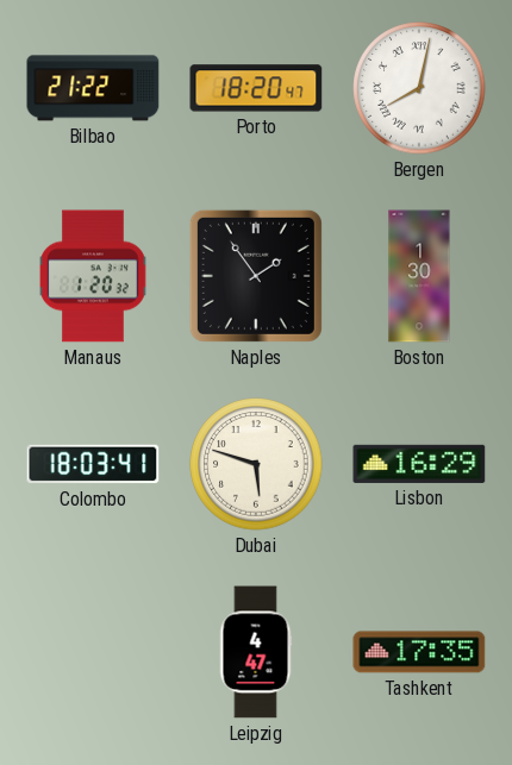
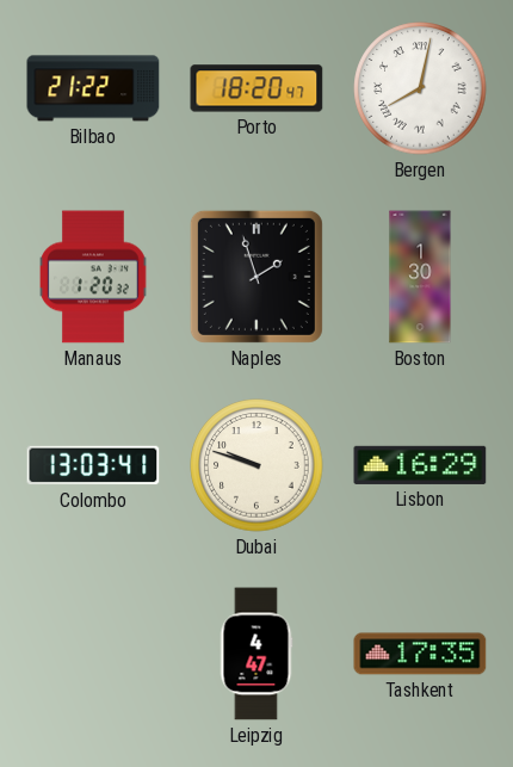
Naples: 1:54 -> 1:57
Colombo: 18:03 -> 13:03
Dubai: 5:48 -> 9:48
